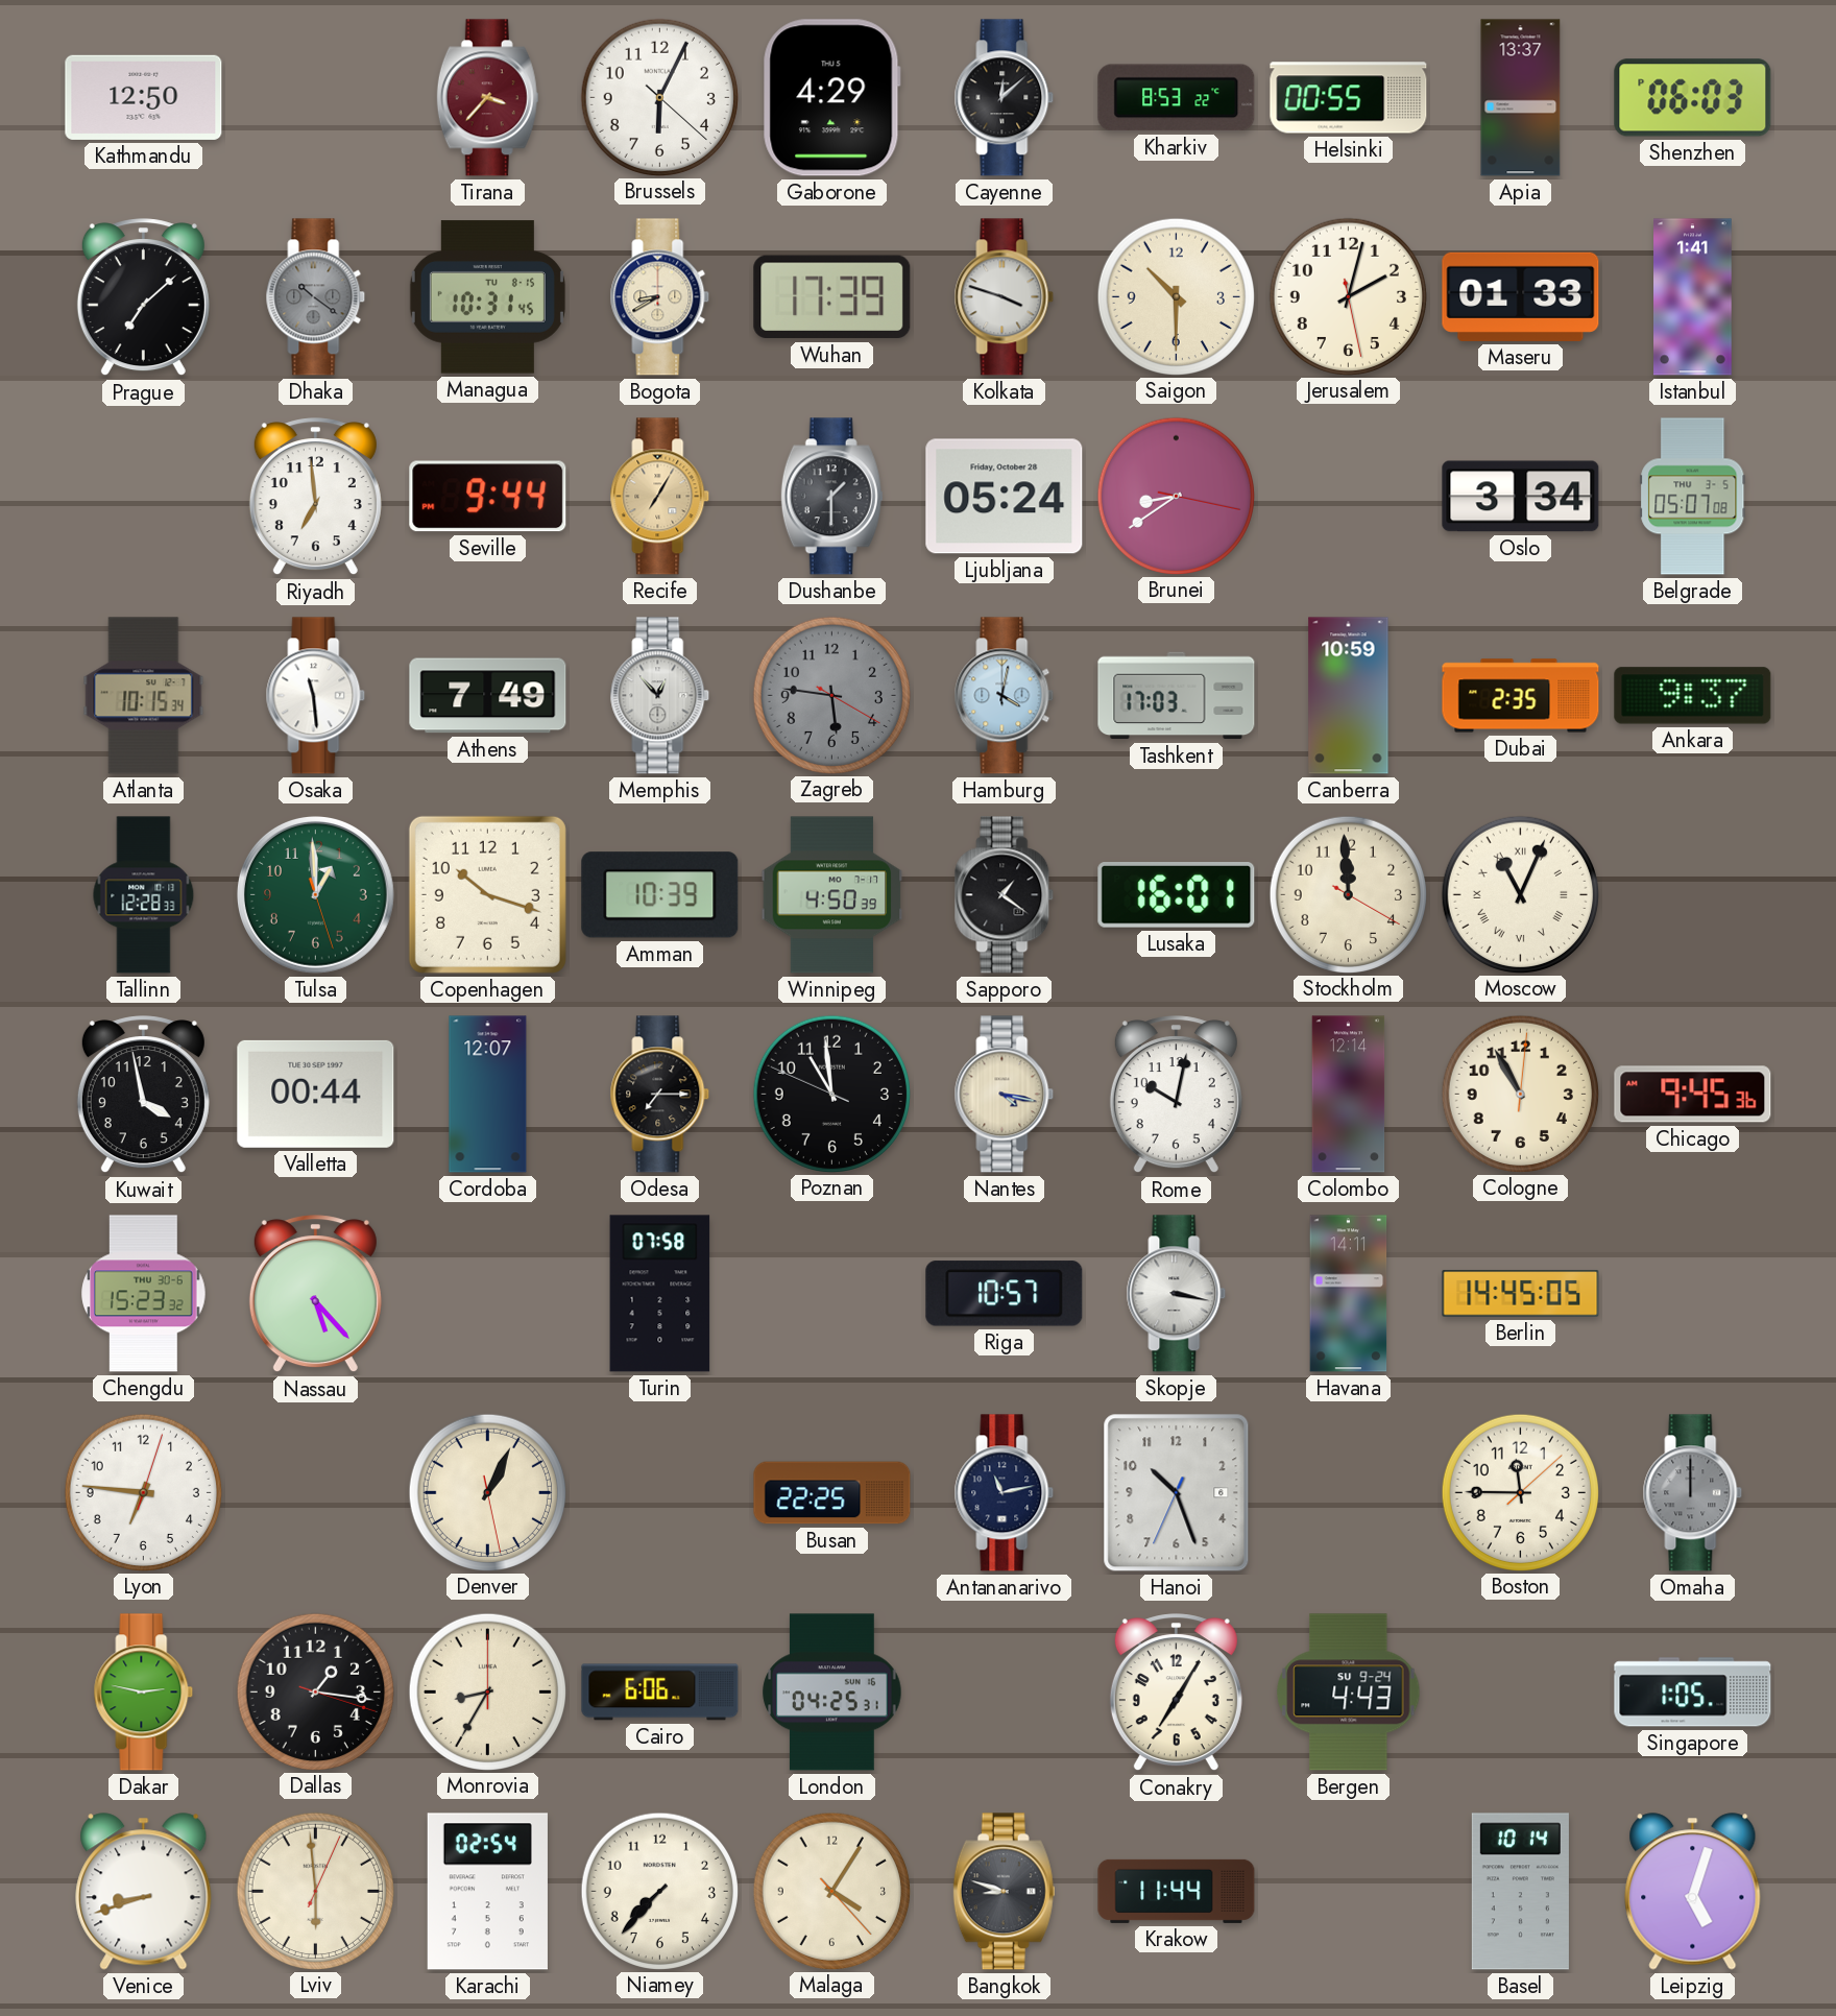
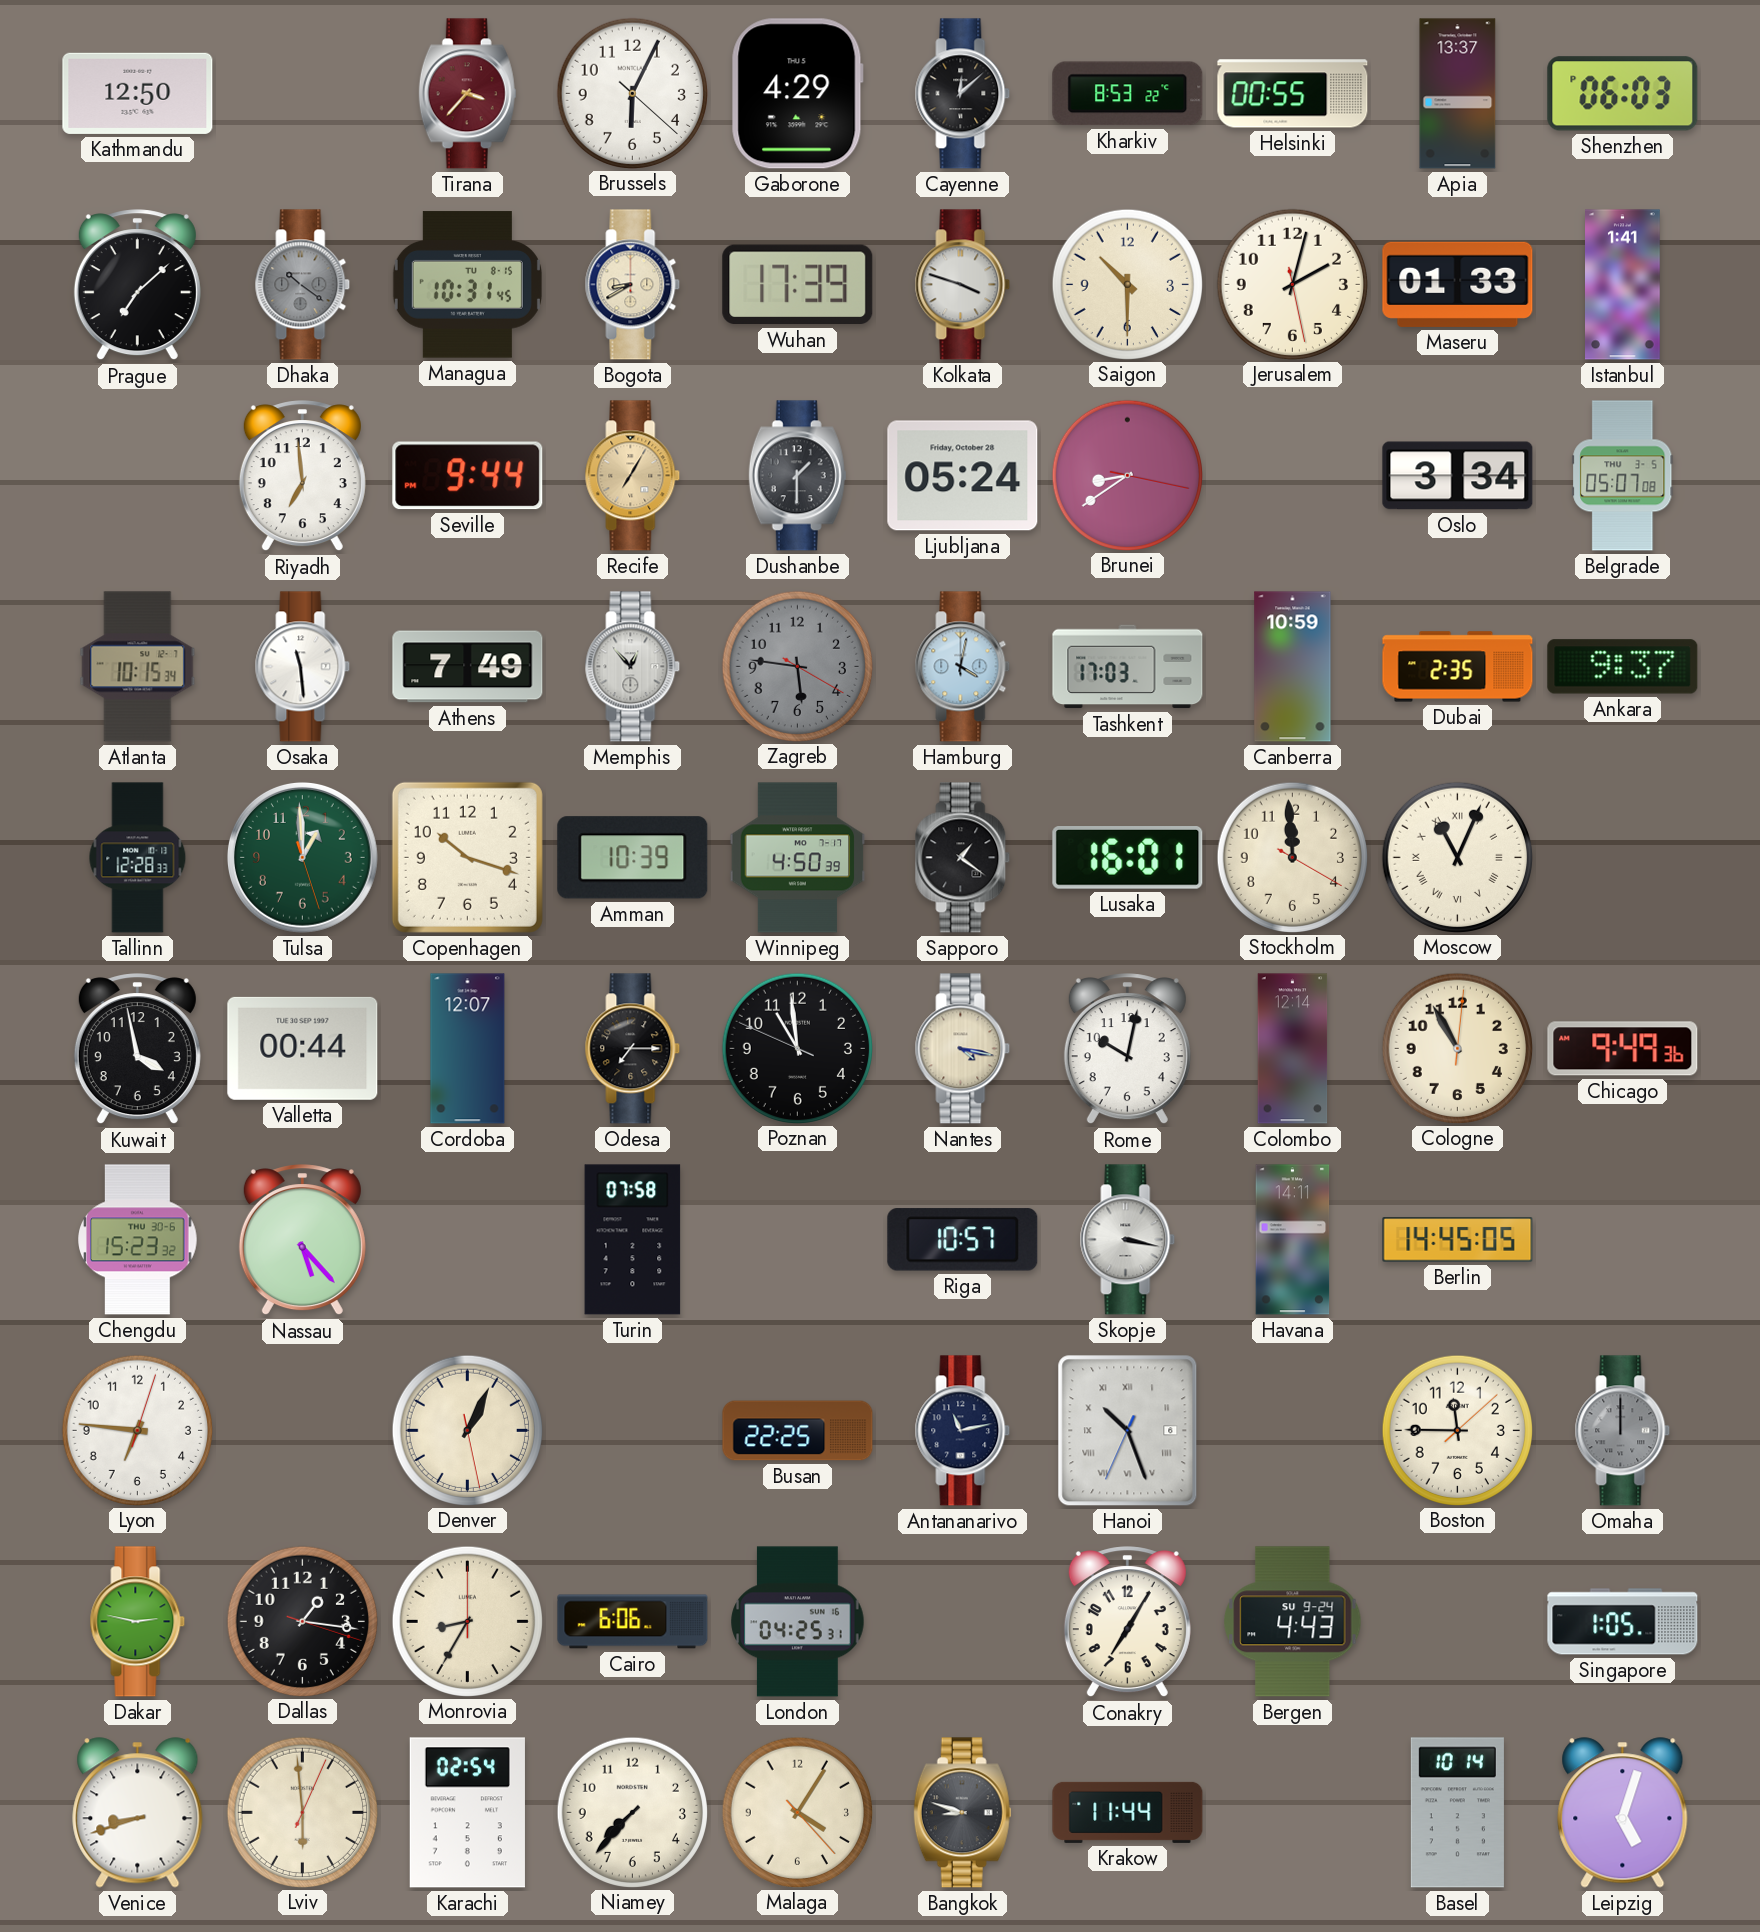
Chicago: 9:45 -> 9:49
Hanoi numerals: Arabic -> Roman
